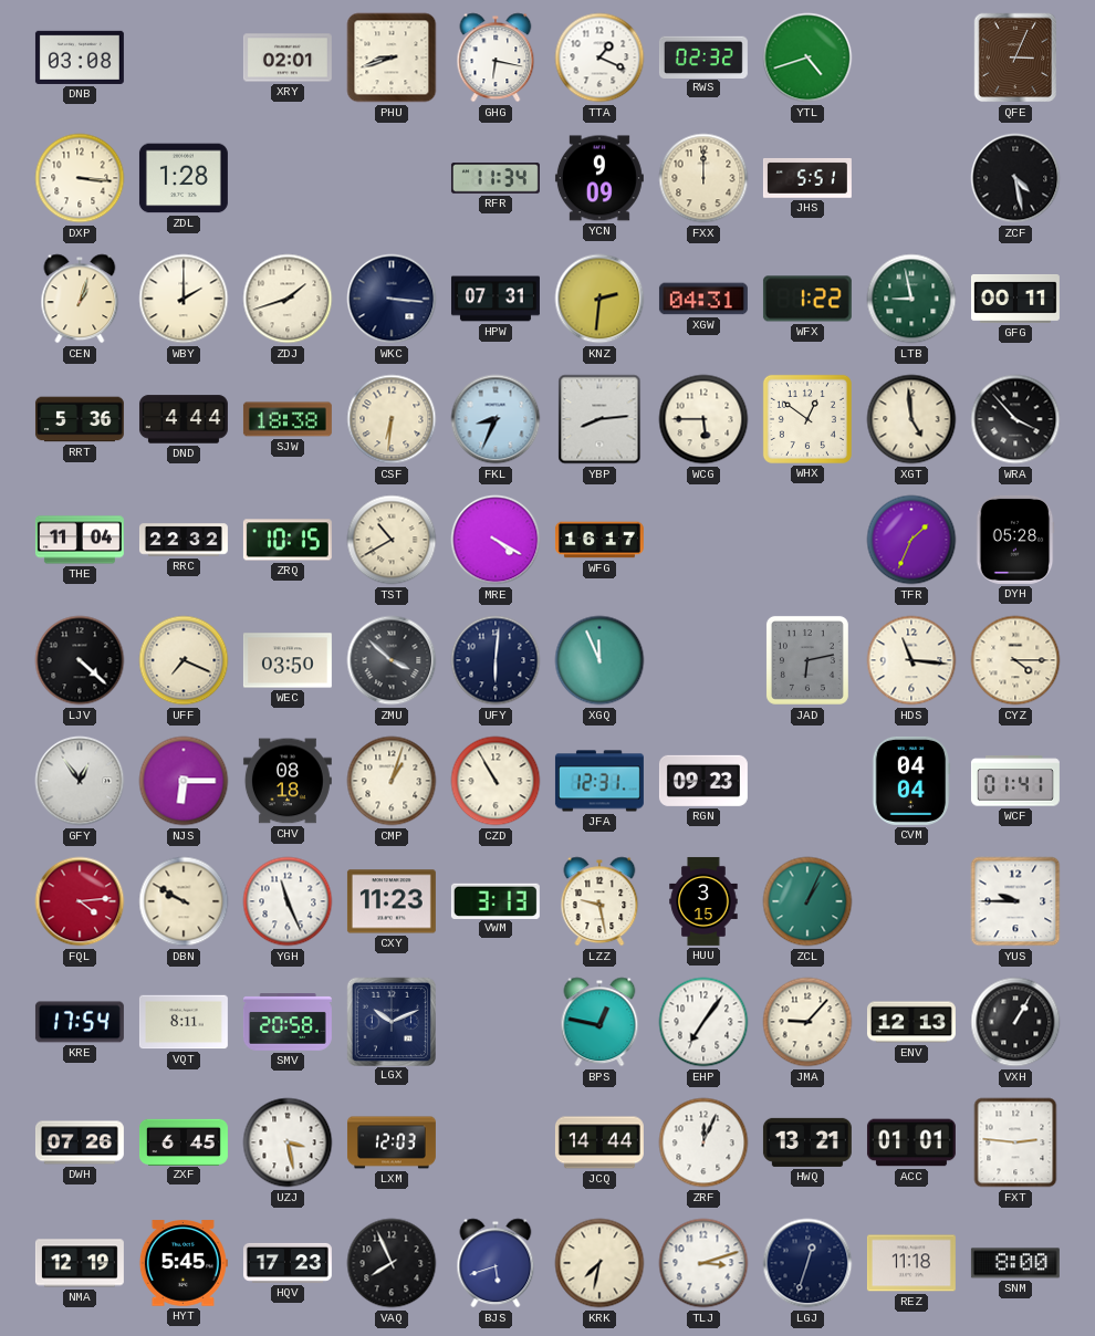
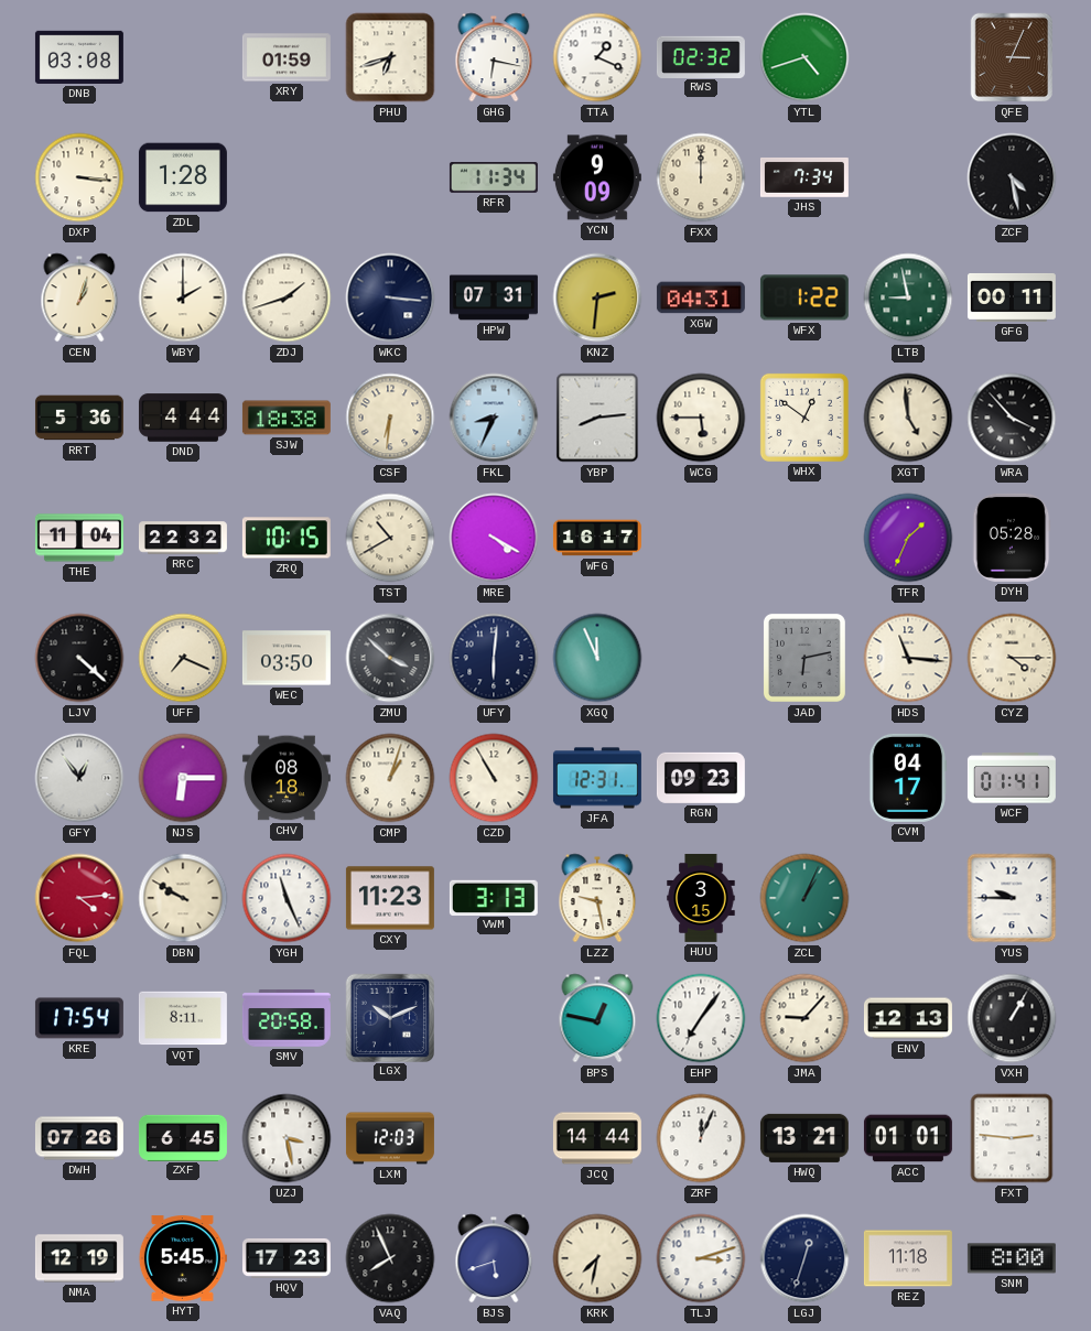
XRY: 02:01 -> 01:59
PHU: 8:42 -> 6:42
JHS: 5:51 -> 7:34
CVM: 04:04 -> 04:17
